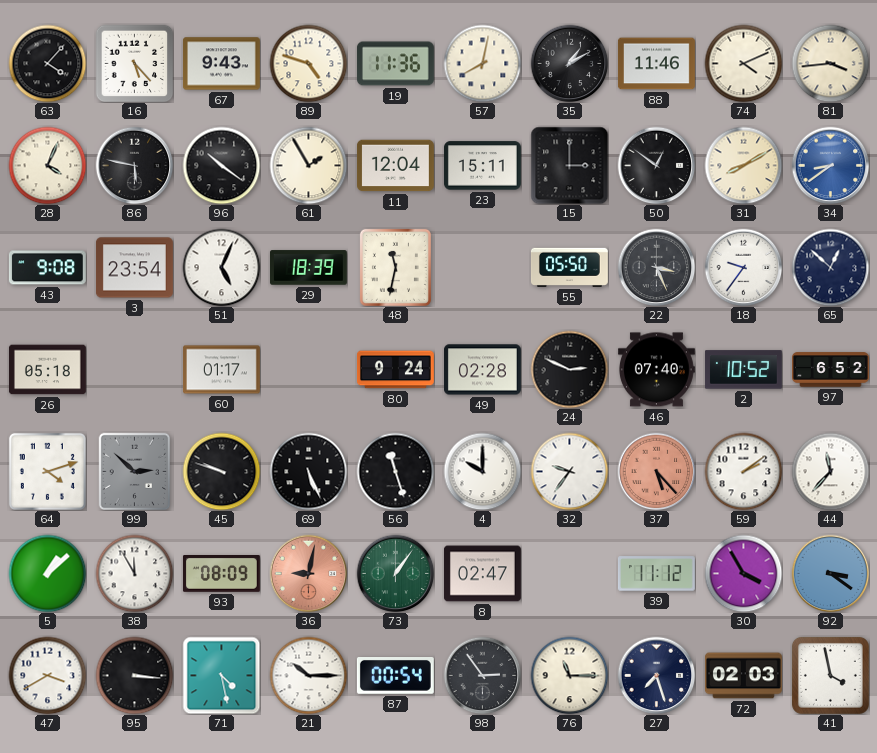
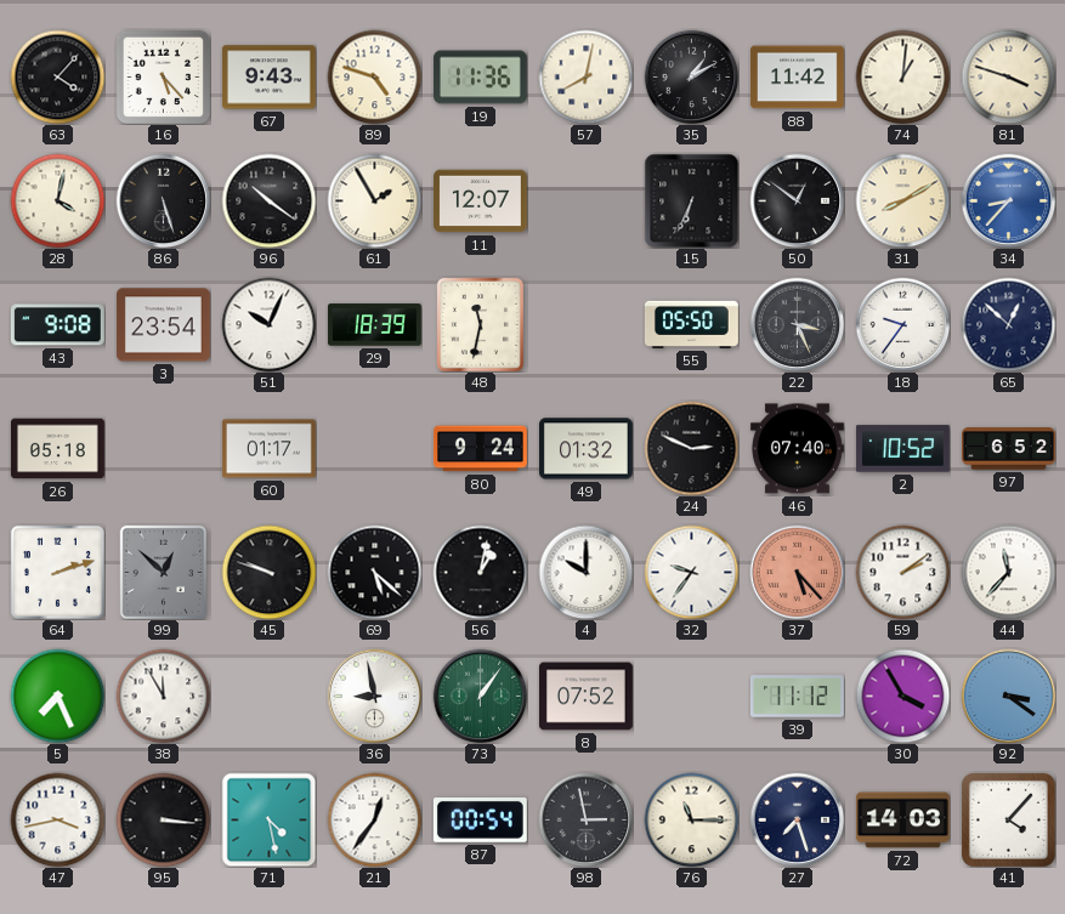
88: 11:46 -> 11:42
74: 4:11 -> 1:01
81: 3:44 -> 3:48
28: 4:04 -> 4:02
86: 5:47 -> 5:27
11: 12:04 -> 12:07
23: 15:11 -> none
15: 3:00 -> 6:34
34: 8:39 -> 8:37
51: 5:04 -> 10:04
49: 02:28 -> 01:32
64: 4:12 -> 2:12
99: 2:52 -> 12:52
69: 5:26 -> 5:22
56: 11:27 -> 1:02
5: 1:08 -> 7:26
93: 08:09 -> none
36: 9:02 -> 8:58
36 dial: salmon -> white
8: 02:47 -> 07:52
47: 3:40 -> 3:43
21: 10:15 -> 12:36
98: 2:54 -> 2:58
72: 02:03 -> 14:03
41: 3:58 -> 4:07
